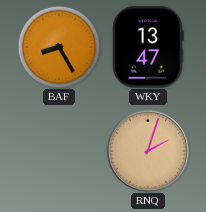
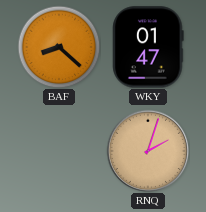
BAF: 8:25 -> 8:22
WKY: 13:47 -> 01:47
